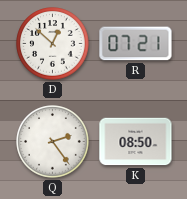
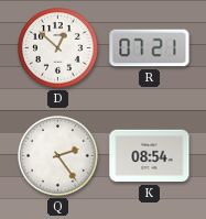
K: 08:50 -> 08:54
